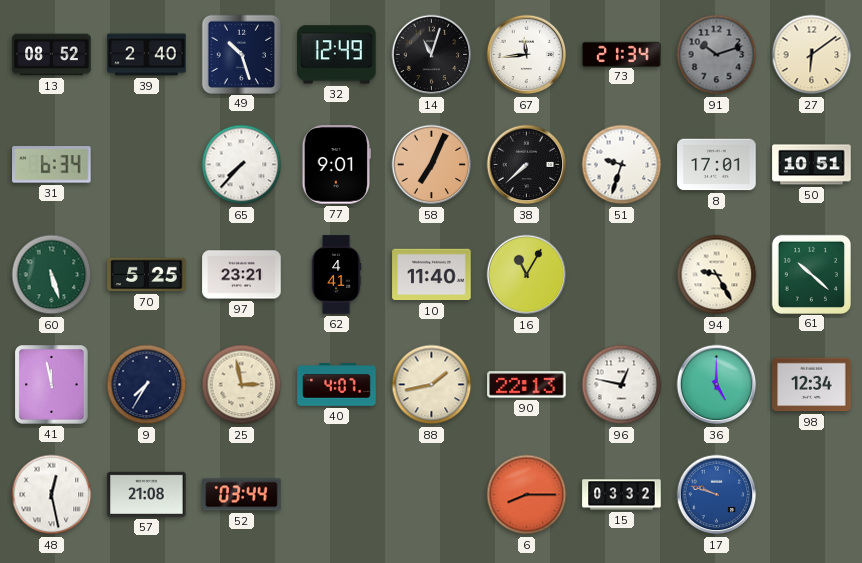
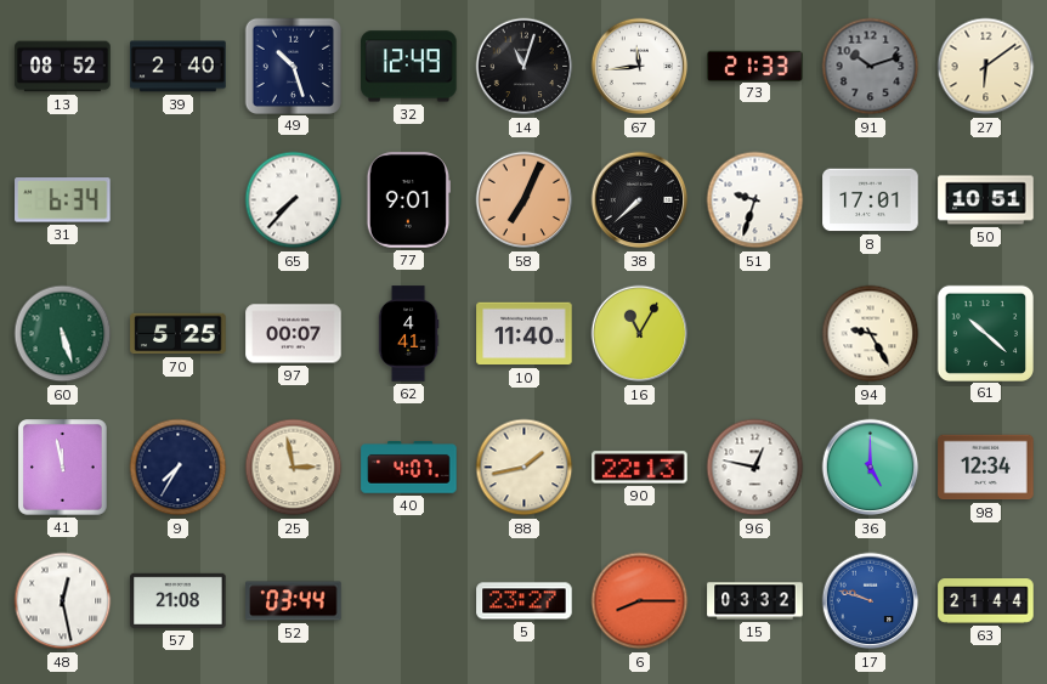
73: 21:34 -> 21:33
97: 23:21 -> 00:07
5: none -> 23:27
63: none -> 21:44
